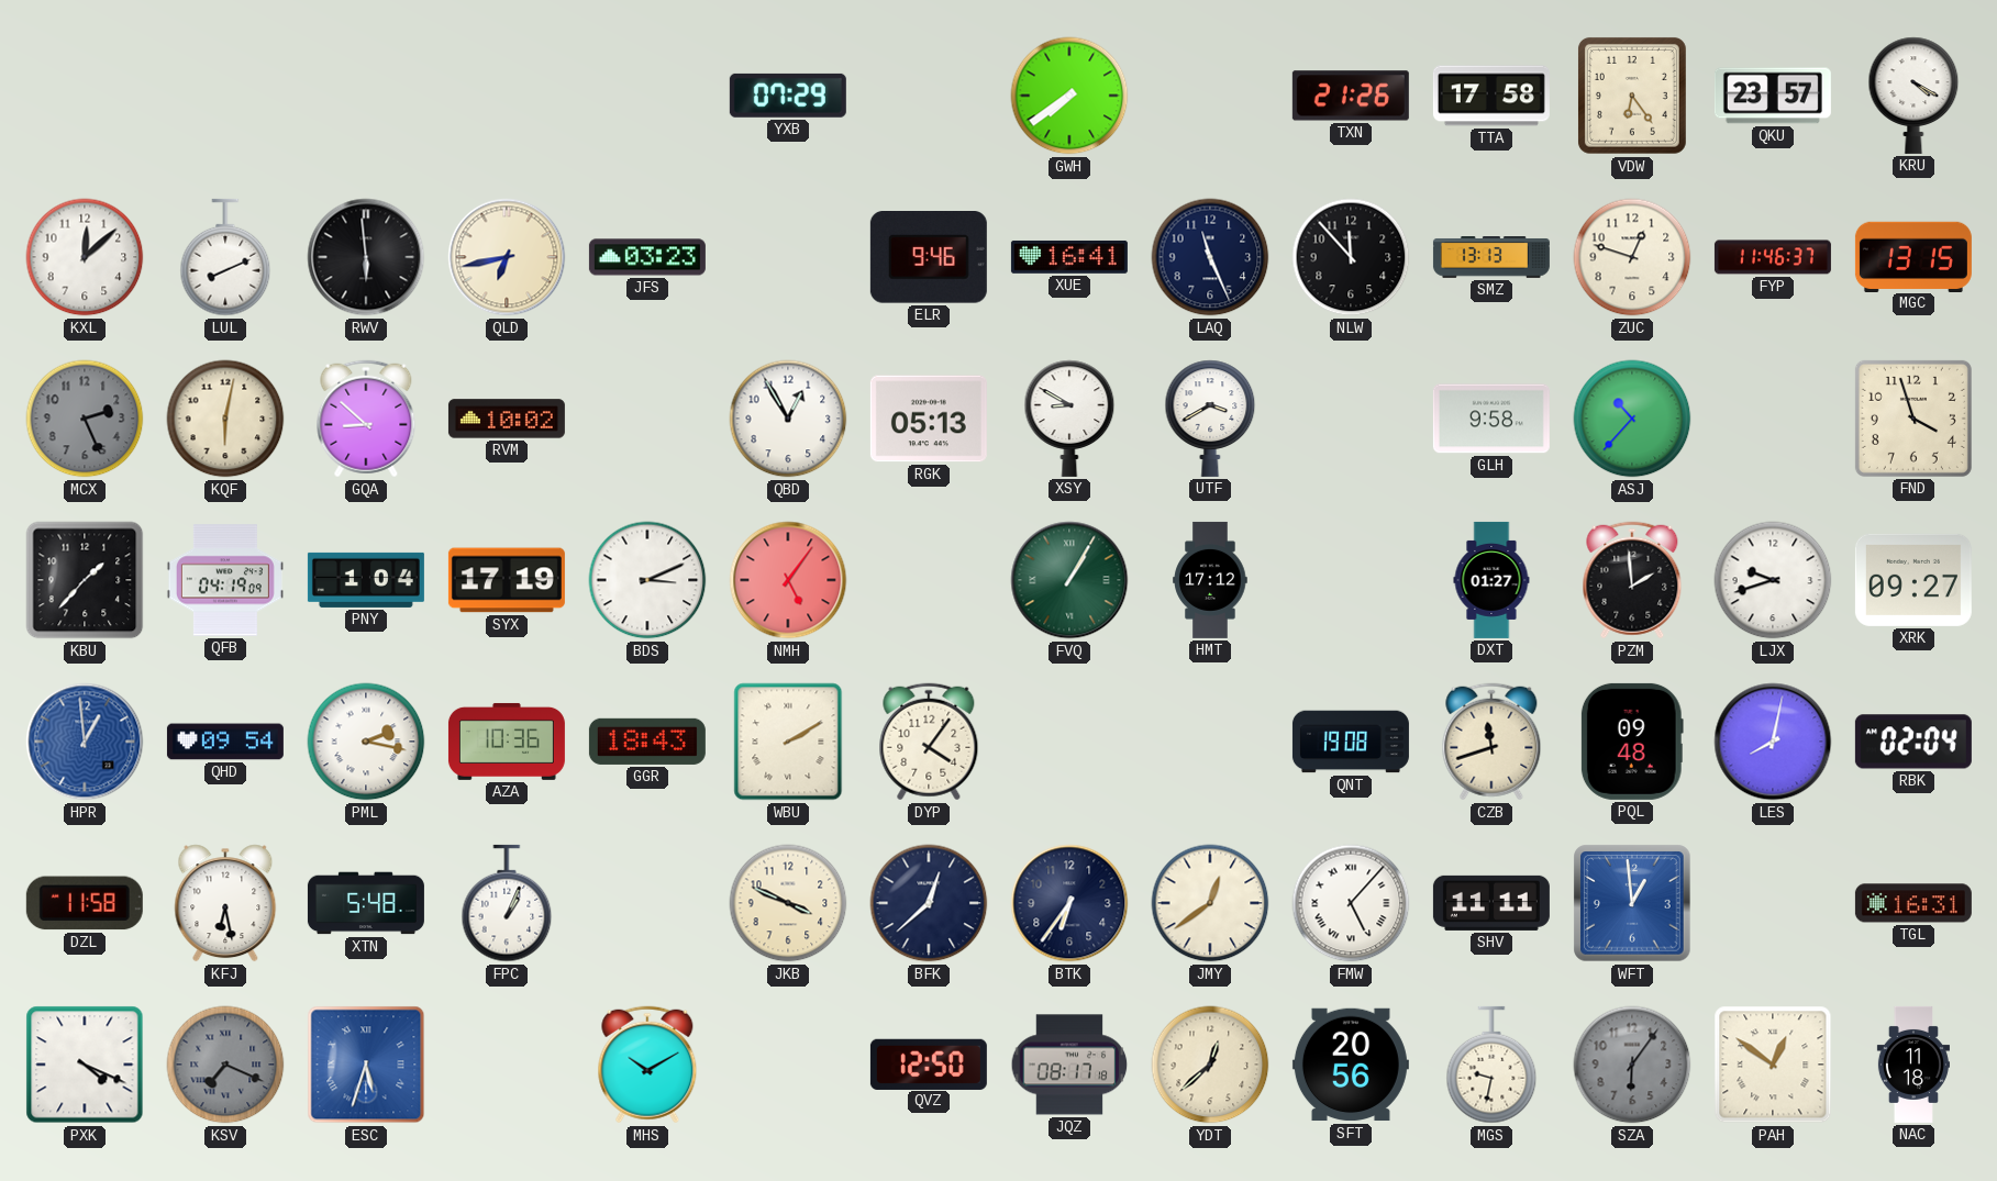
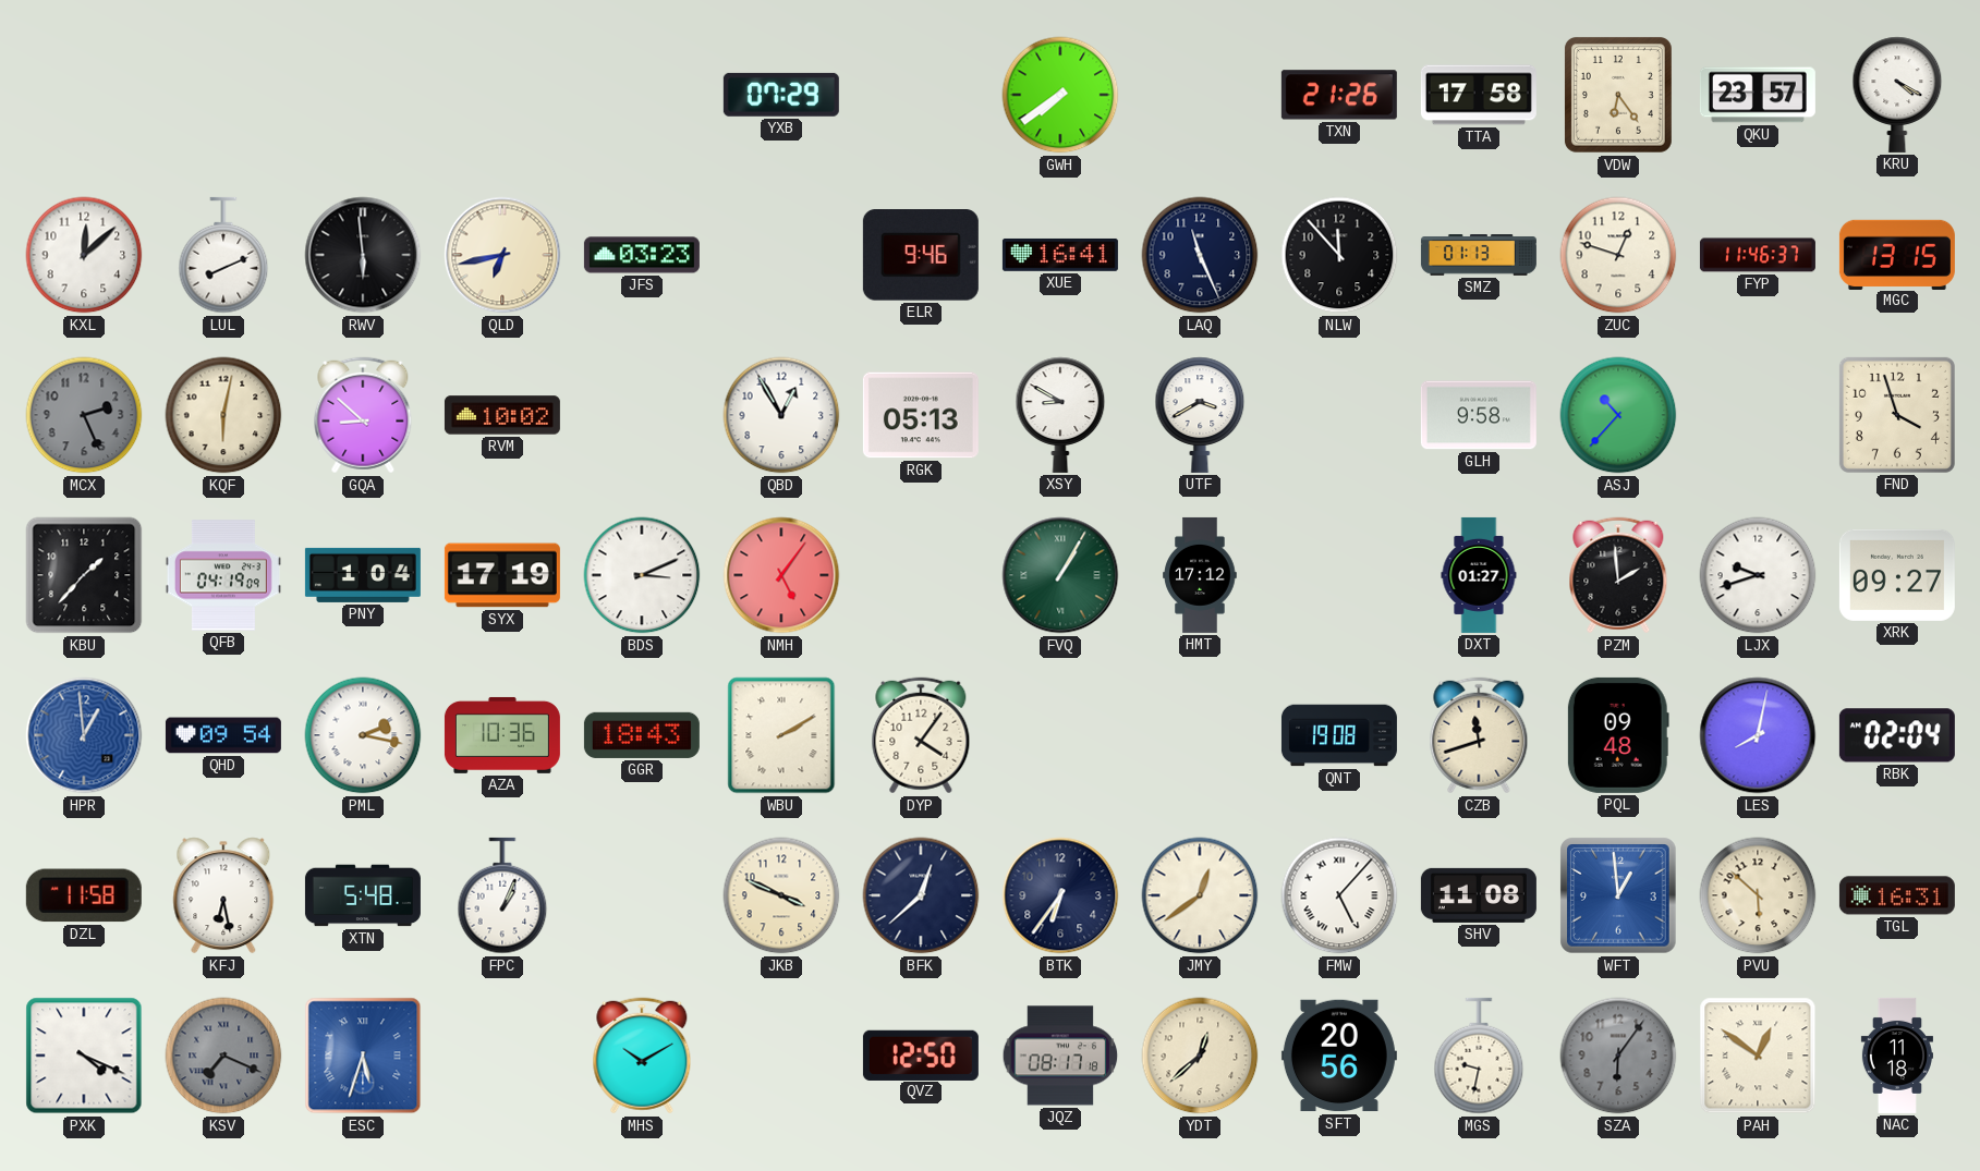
SMZ: 13:13 -> 01:13
SHV: 11:11 -> 11:08
PVU: none -> 5:52
